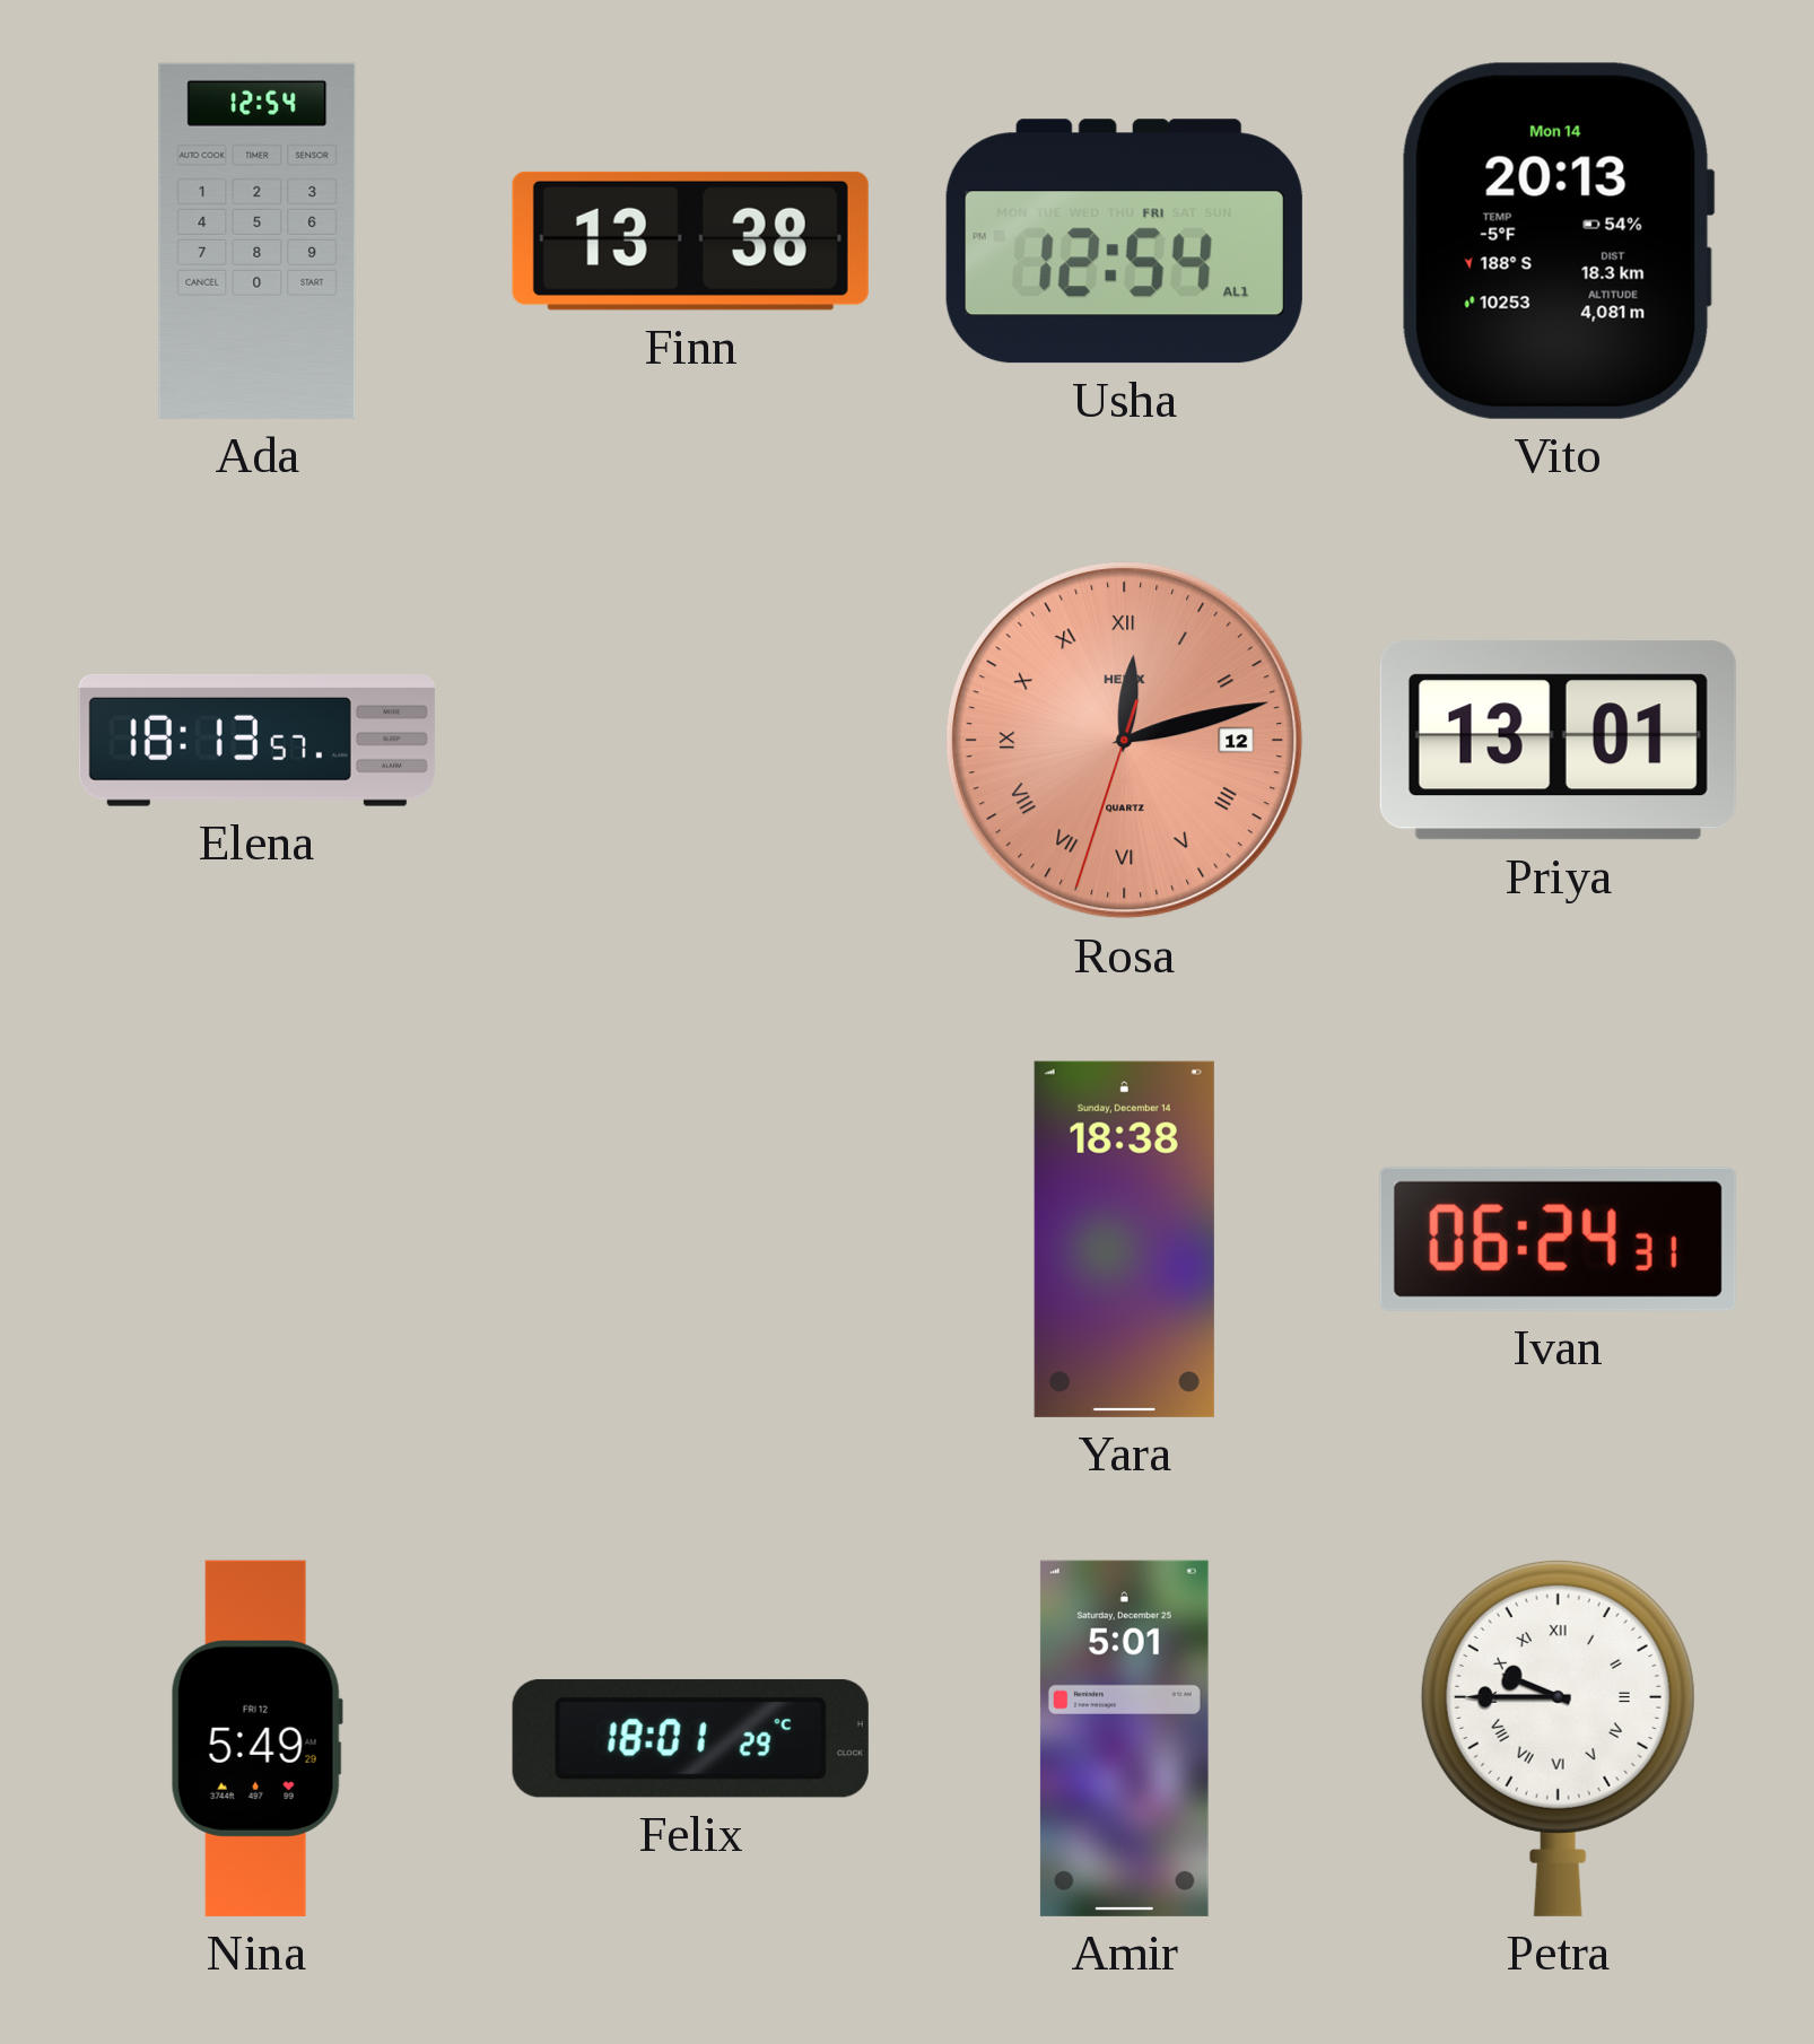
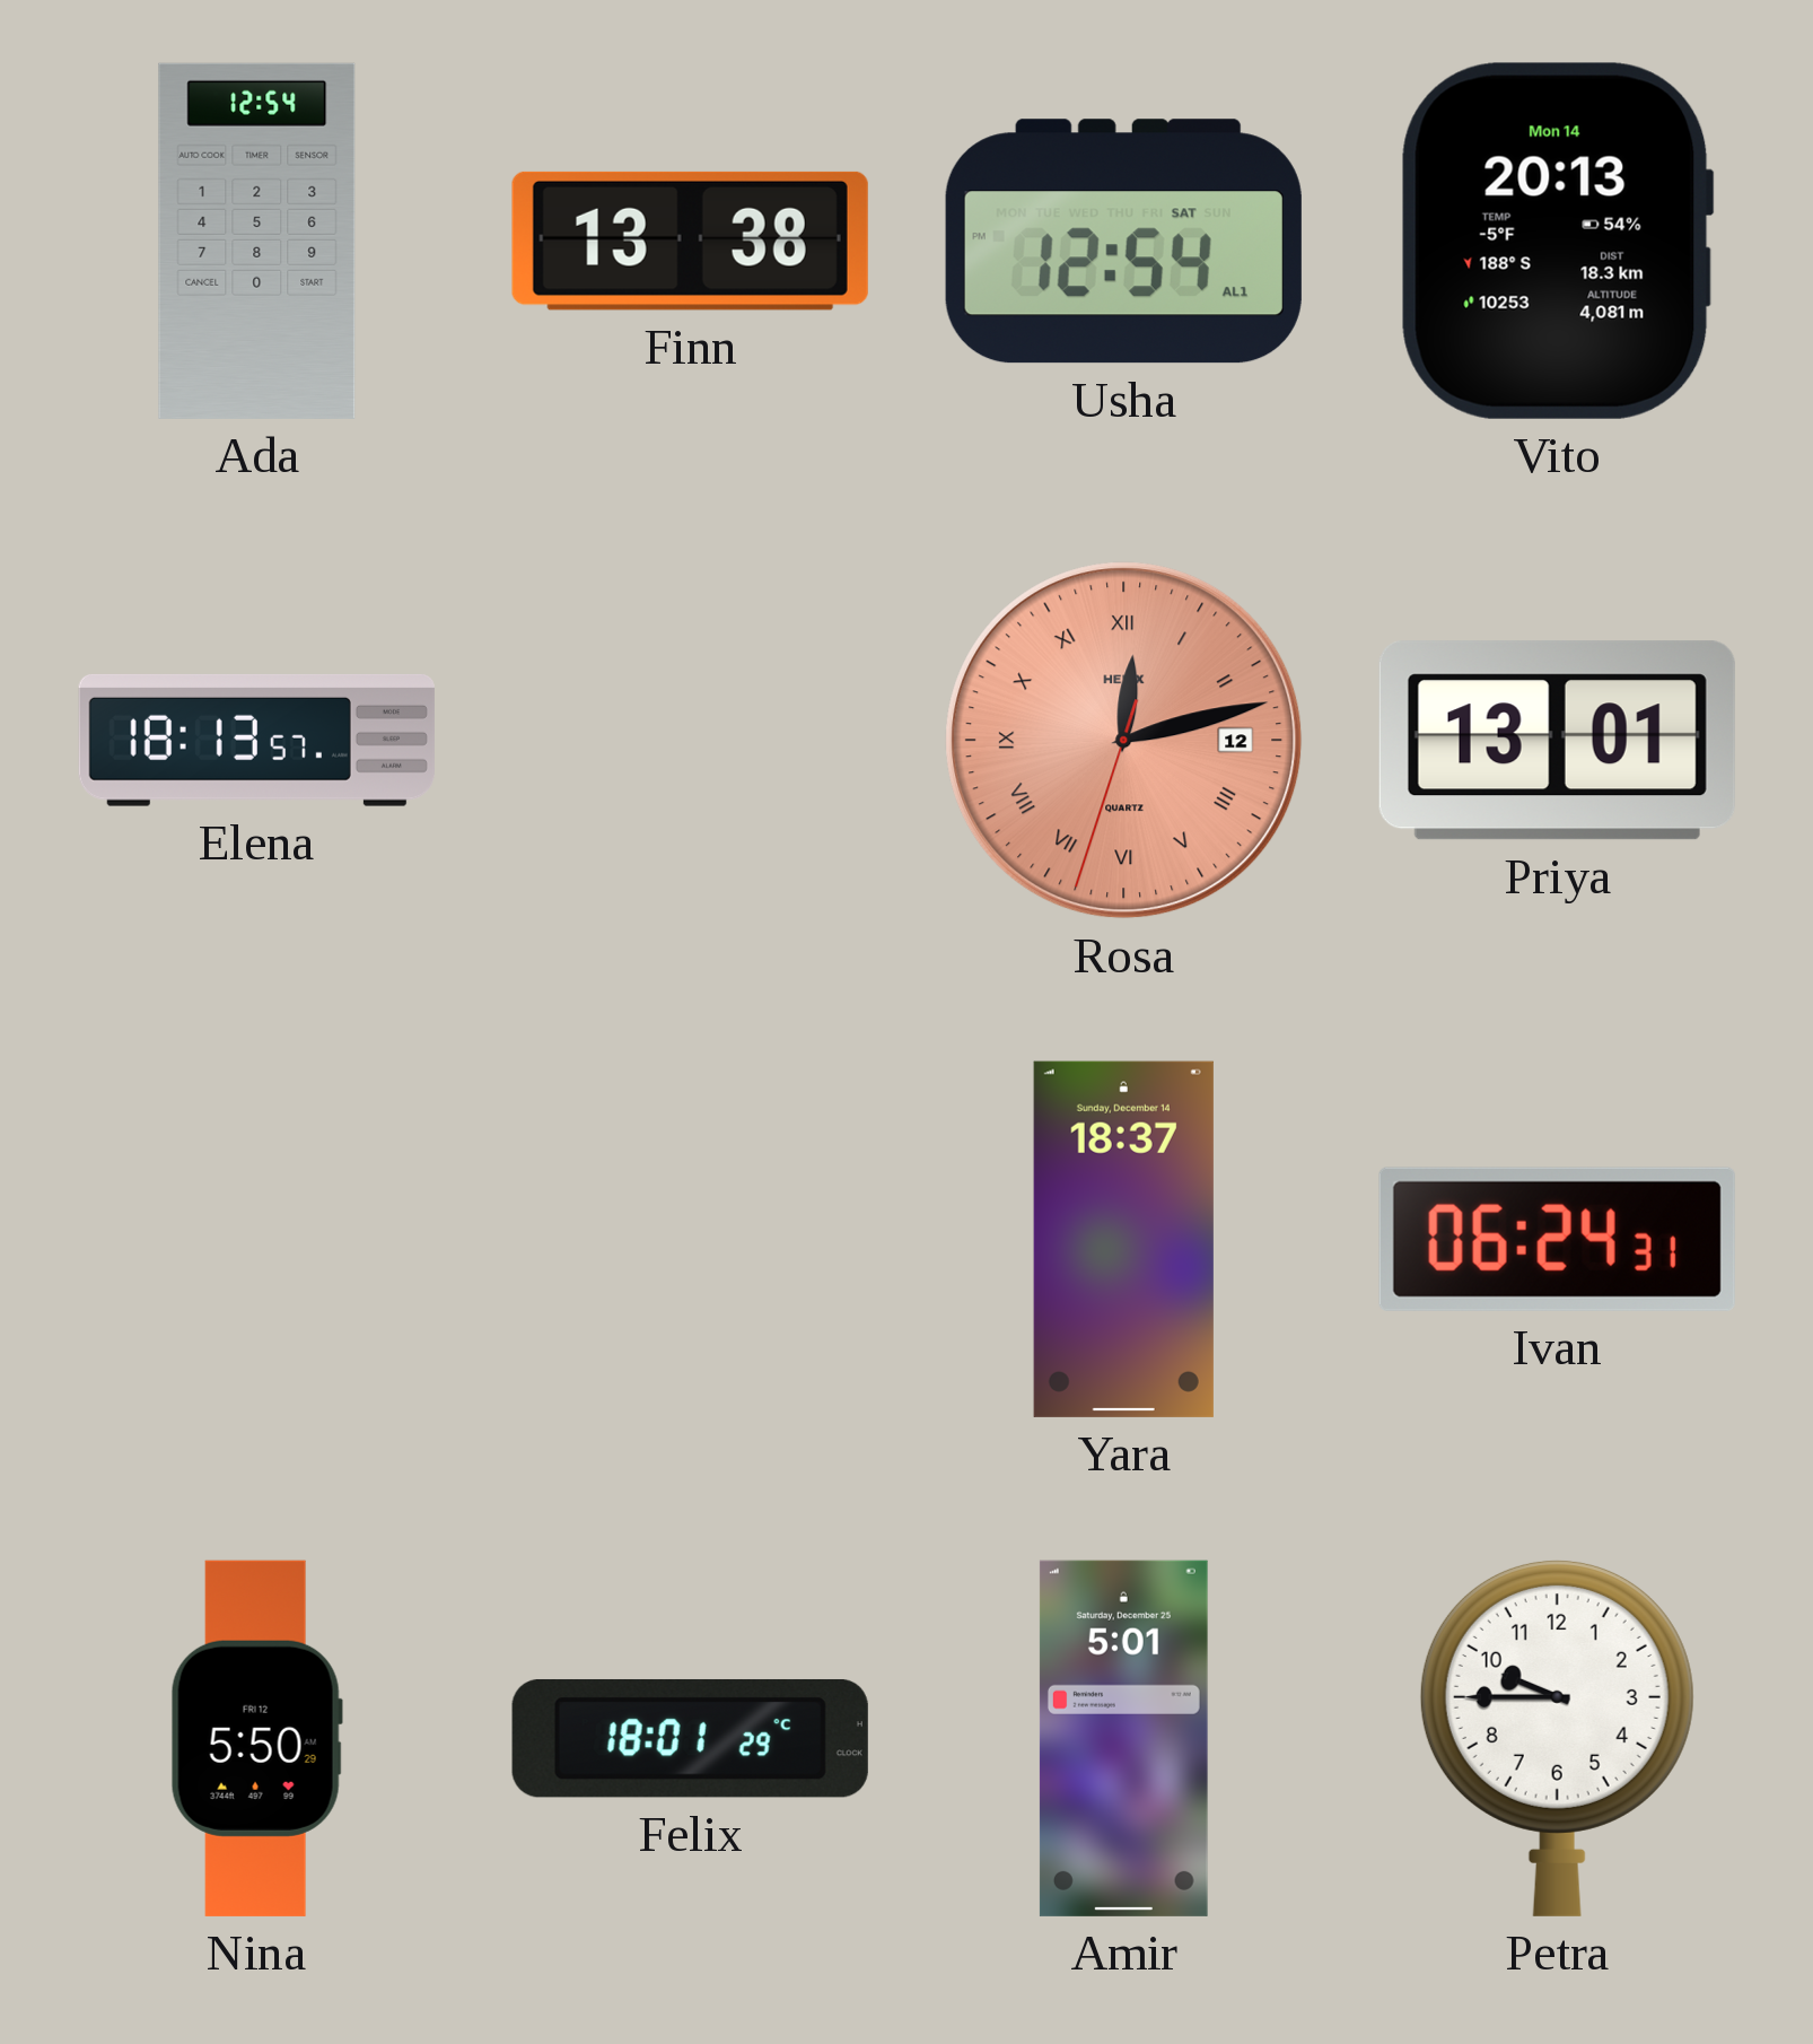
Usha date: FRI -> SAT
Yara: 18:38 -> 18:37
Nina: 5:49 -> 5:50
Petra numerals: Roman -> Arabic
